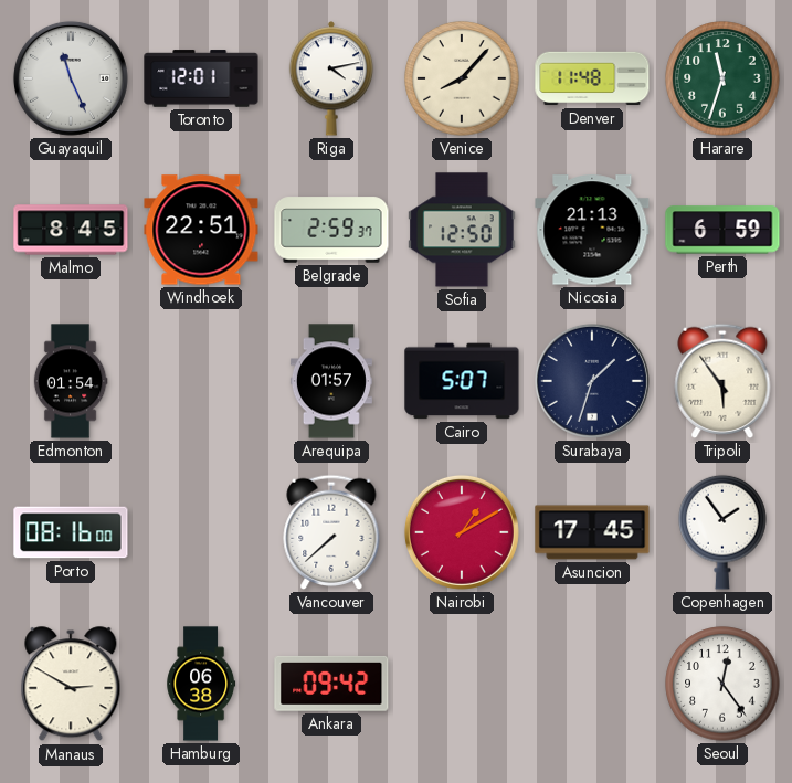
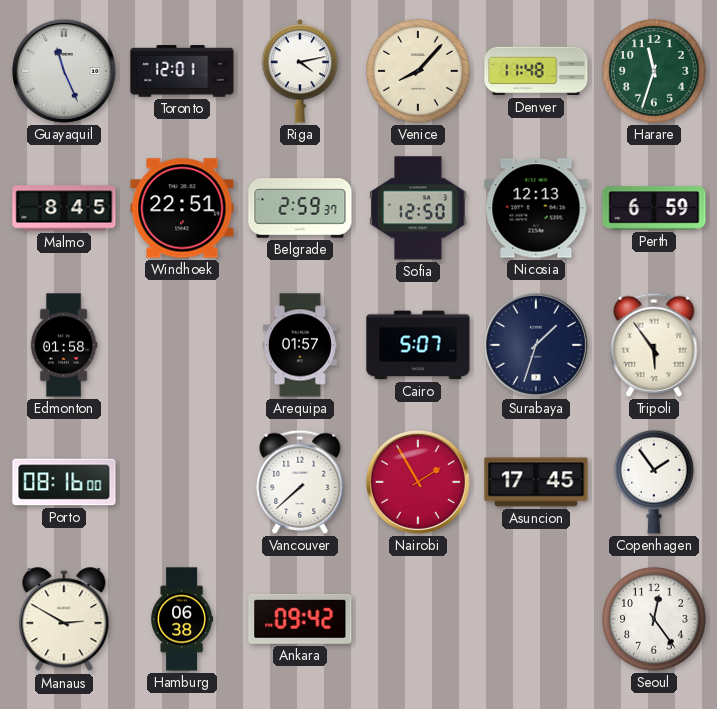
Nicosia: 21:13 -> 12:13
Edmonton: 01:54 -> 01:58
Nairobi: 1:10 -> 1:55
